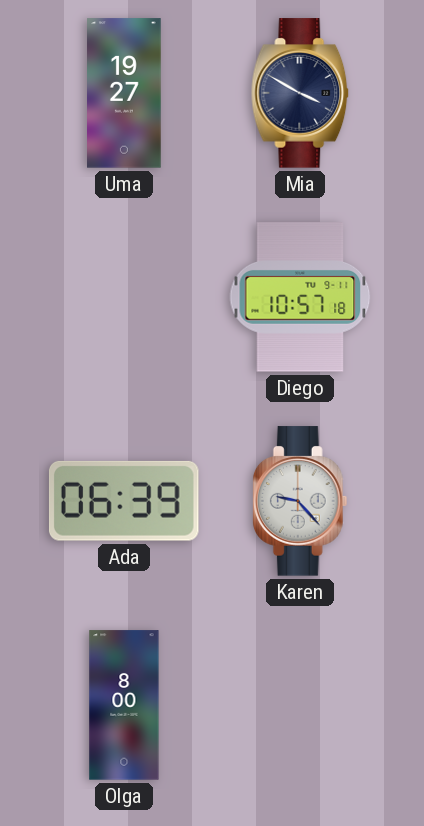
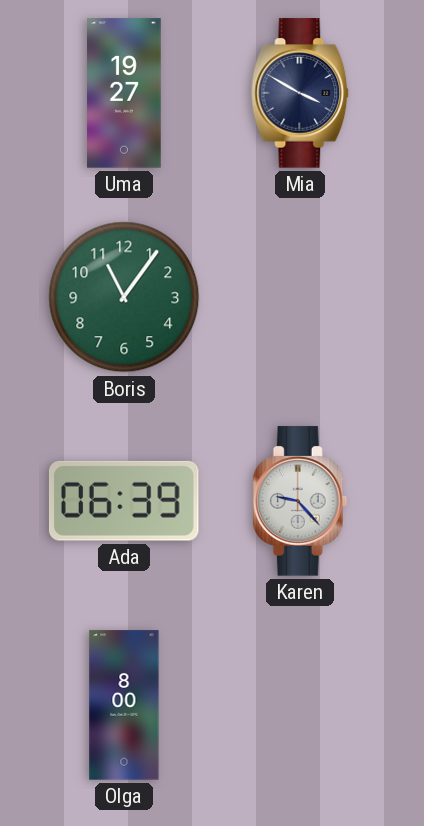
Boris: none -> 11:06
Diego: 10:57 -> none
